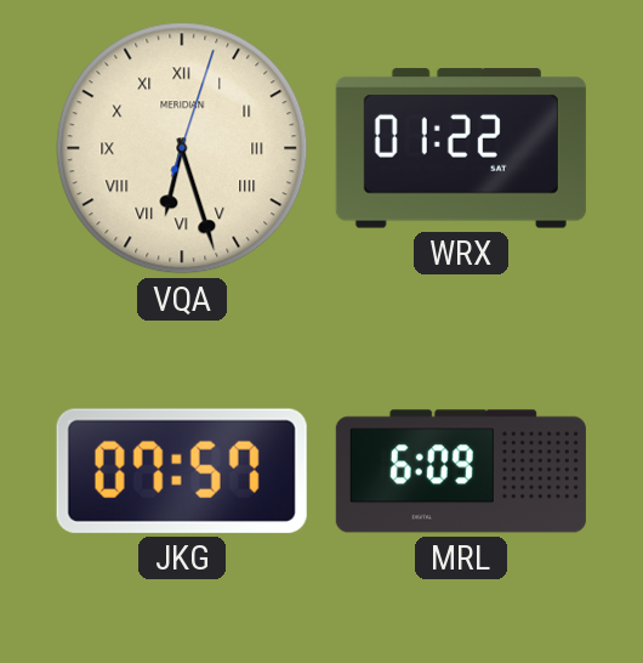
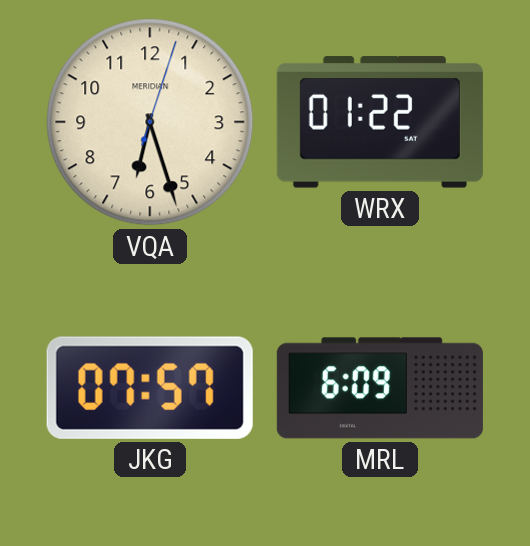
VQA numerals: Roman -> Arabic
